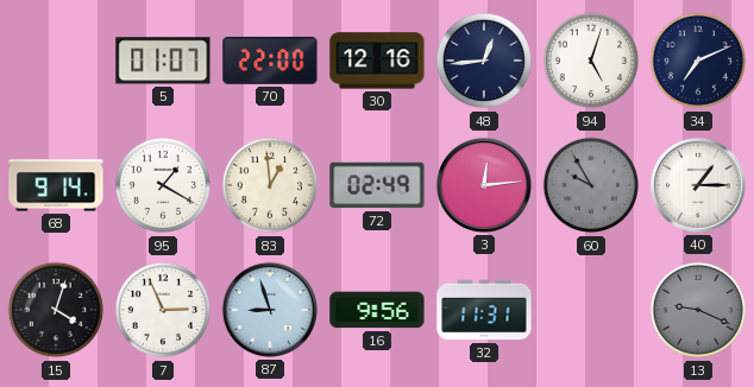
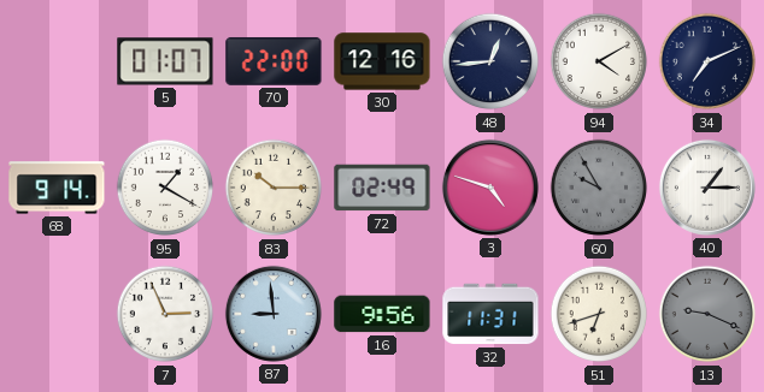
94: 5:03 -> 4:10
83: 12:59 -> 10:15
3: 12:14 -> 4:48
15: 4:03 -> none
87: 8:57 -> 8:59
51: none -> 6:42
